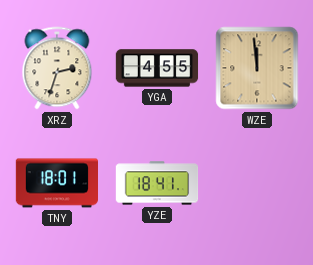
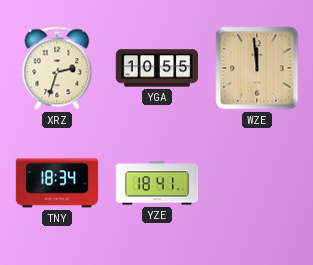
YGA: 4:55 -> 10:55
TNY: 18:01 -> 18:34
